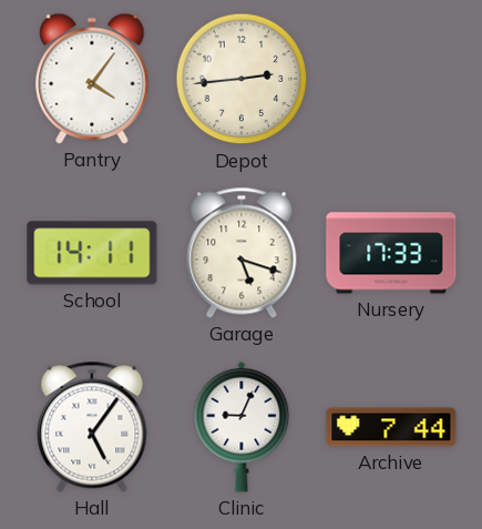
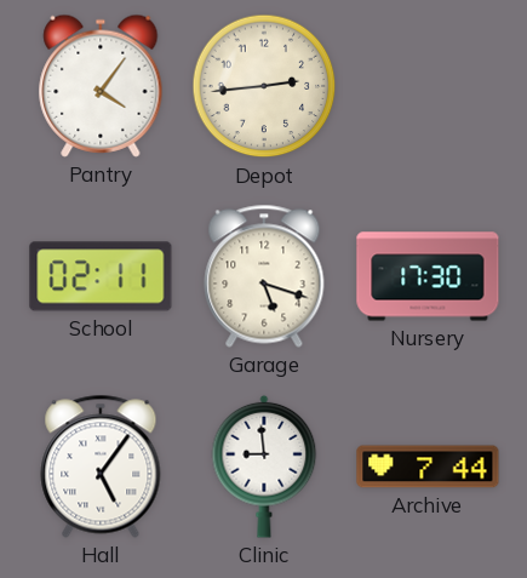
School: 14:11 -> 02:11
Nursery: 17:33 -> 17:30
Clinic: 9:04 -> 8:59
